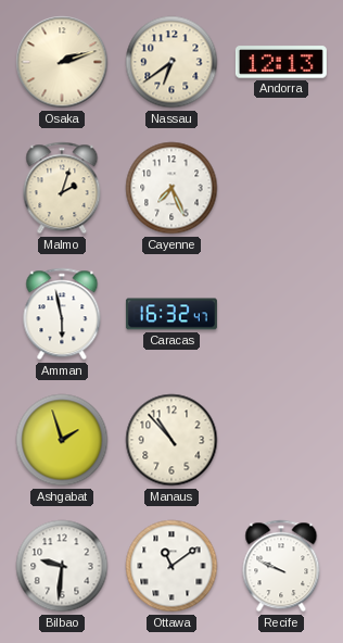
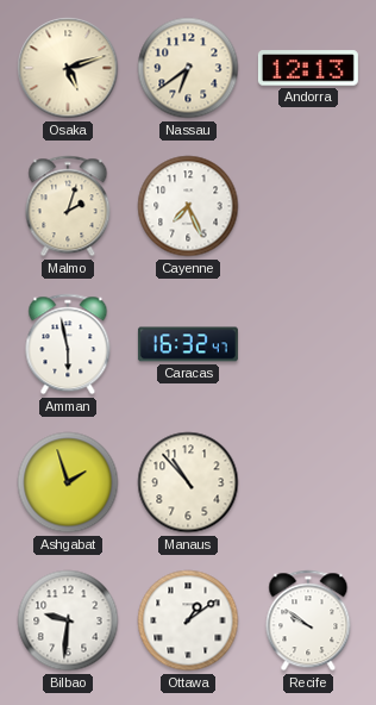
Osaka: 2:12 -> 5:12
Ottawa: 11:09 -> 1:09
Recife: 9:49 -> 9:51
